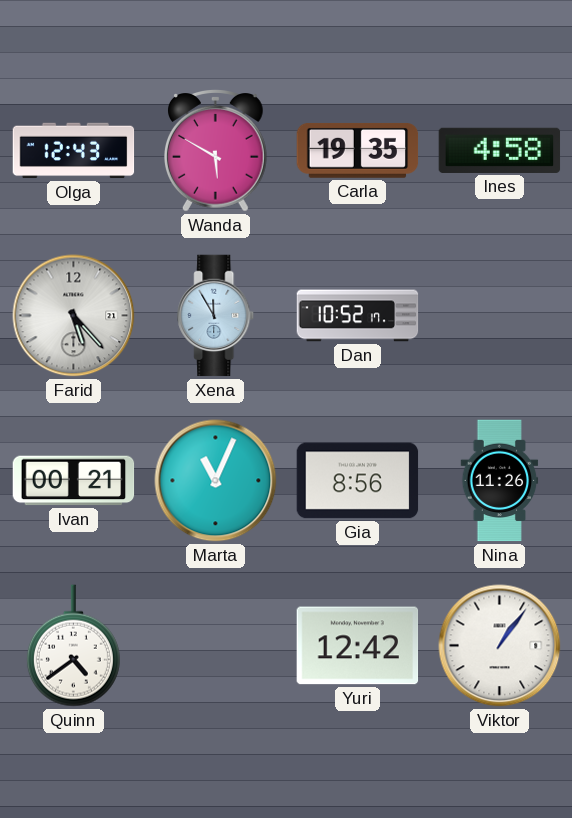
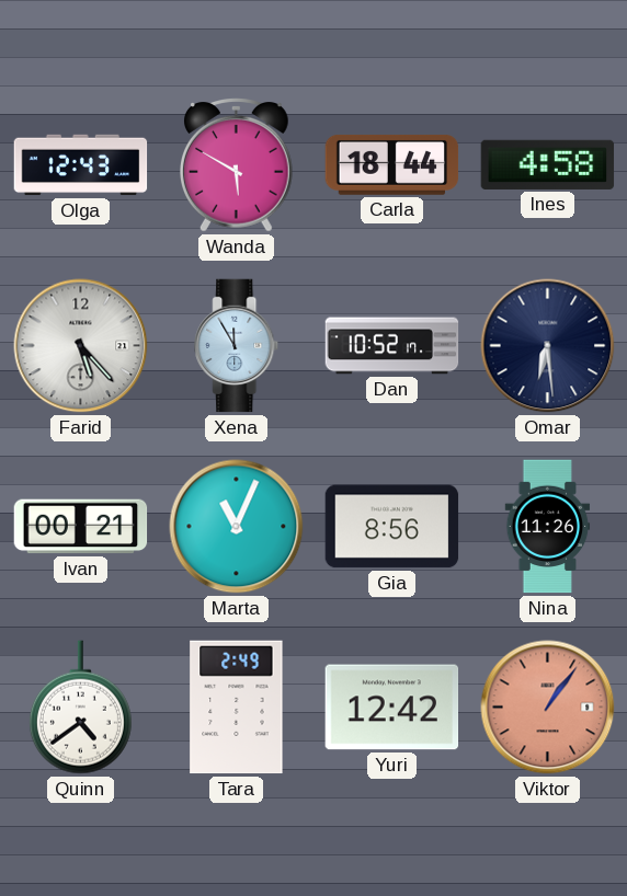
Carla: 19:35 -> 18:44
Omar: none -> 6:29
Tara: none -> 2:49
Viktor dial: white -> salmon
